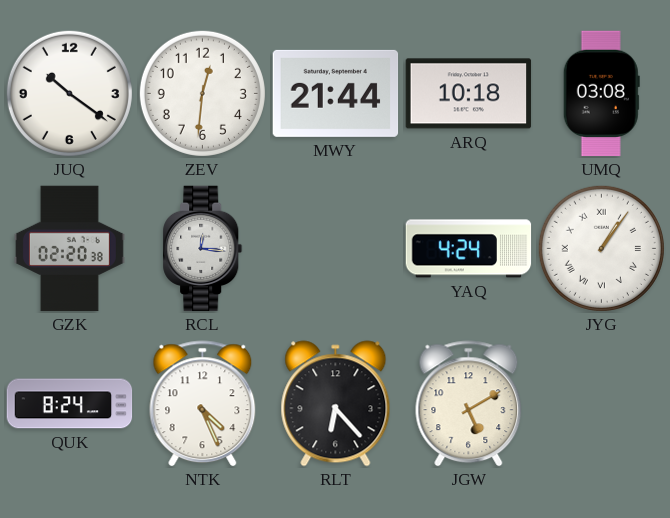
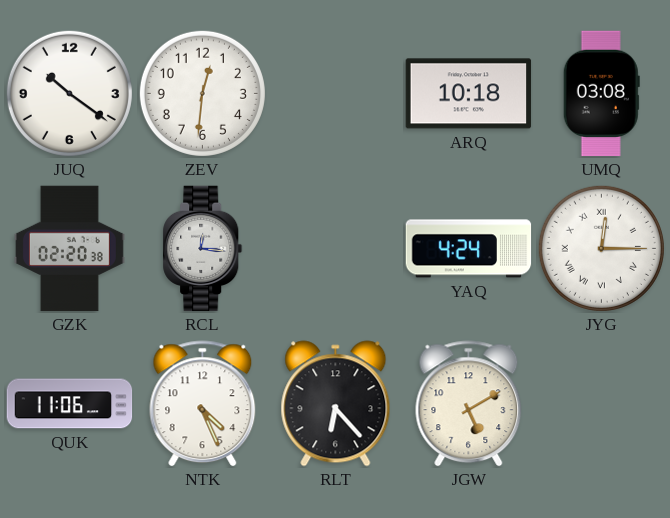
MWY: 21:44 -> none
JYG: 1:06 -> 12:15
QUK: 8:24 -> 11:06
